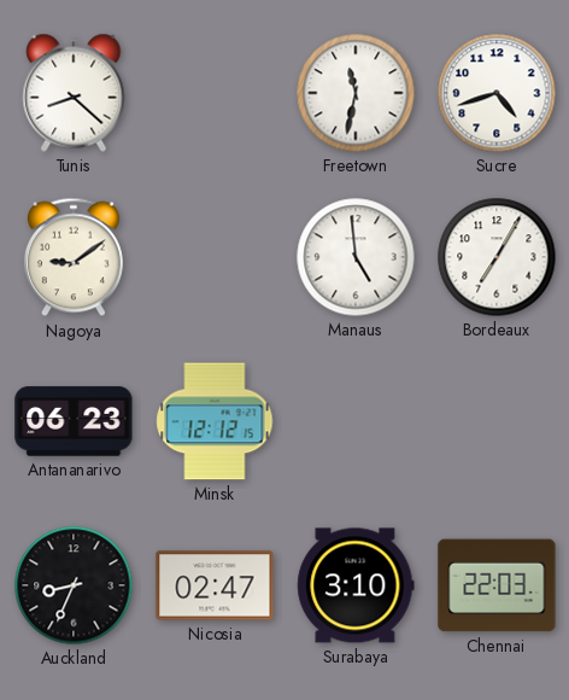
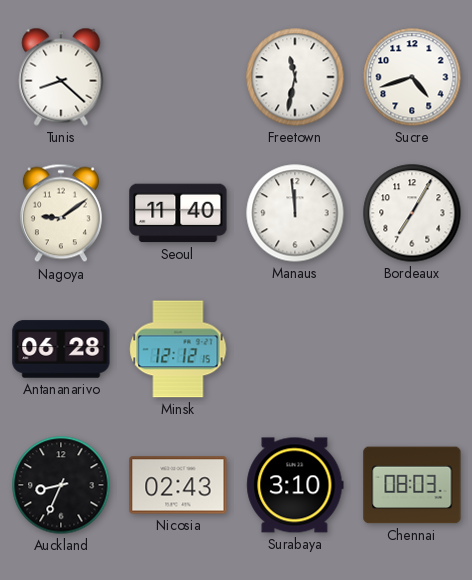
Seoul: none -> 11:40
Manaus: 4:59 -> 11:59
Antananarivo: 06:23 -> 06:28
Nicosia: 02:47 -> 02:43
Chennai: 22:03 -> 08:03
